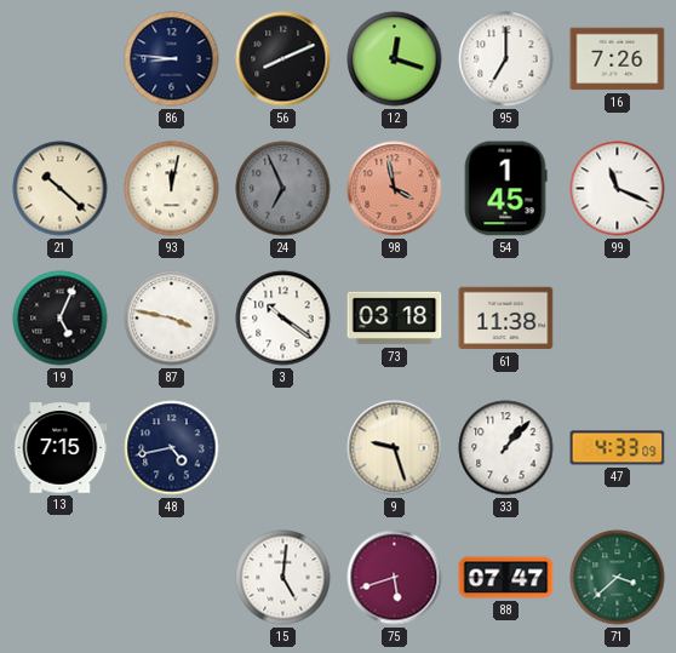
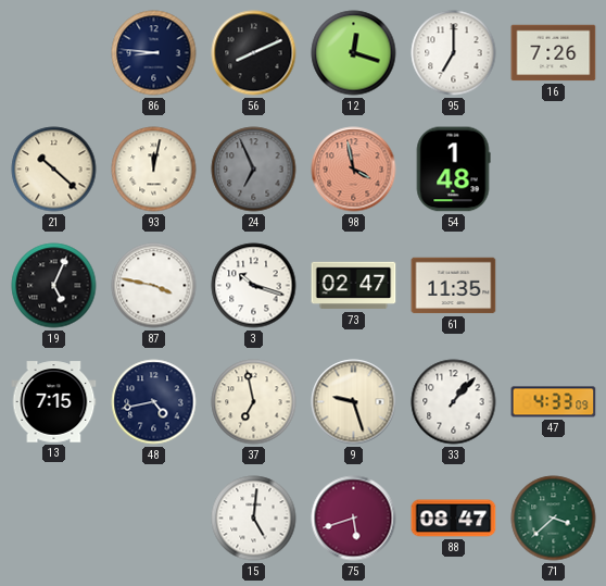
54: 1:45 -> 1:48
99: 11:19 -> none
3: 10:21 -> 10:18
73: 03:18 -> 02:47
61: 11:38 -> 11:35
37: none -> 6:58
88: 07:47 -> 08:47
